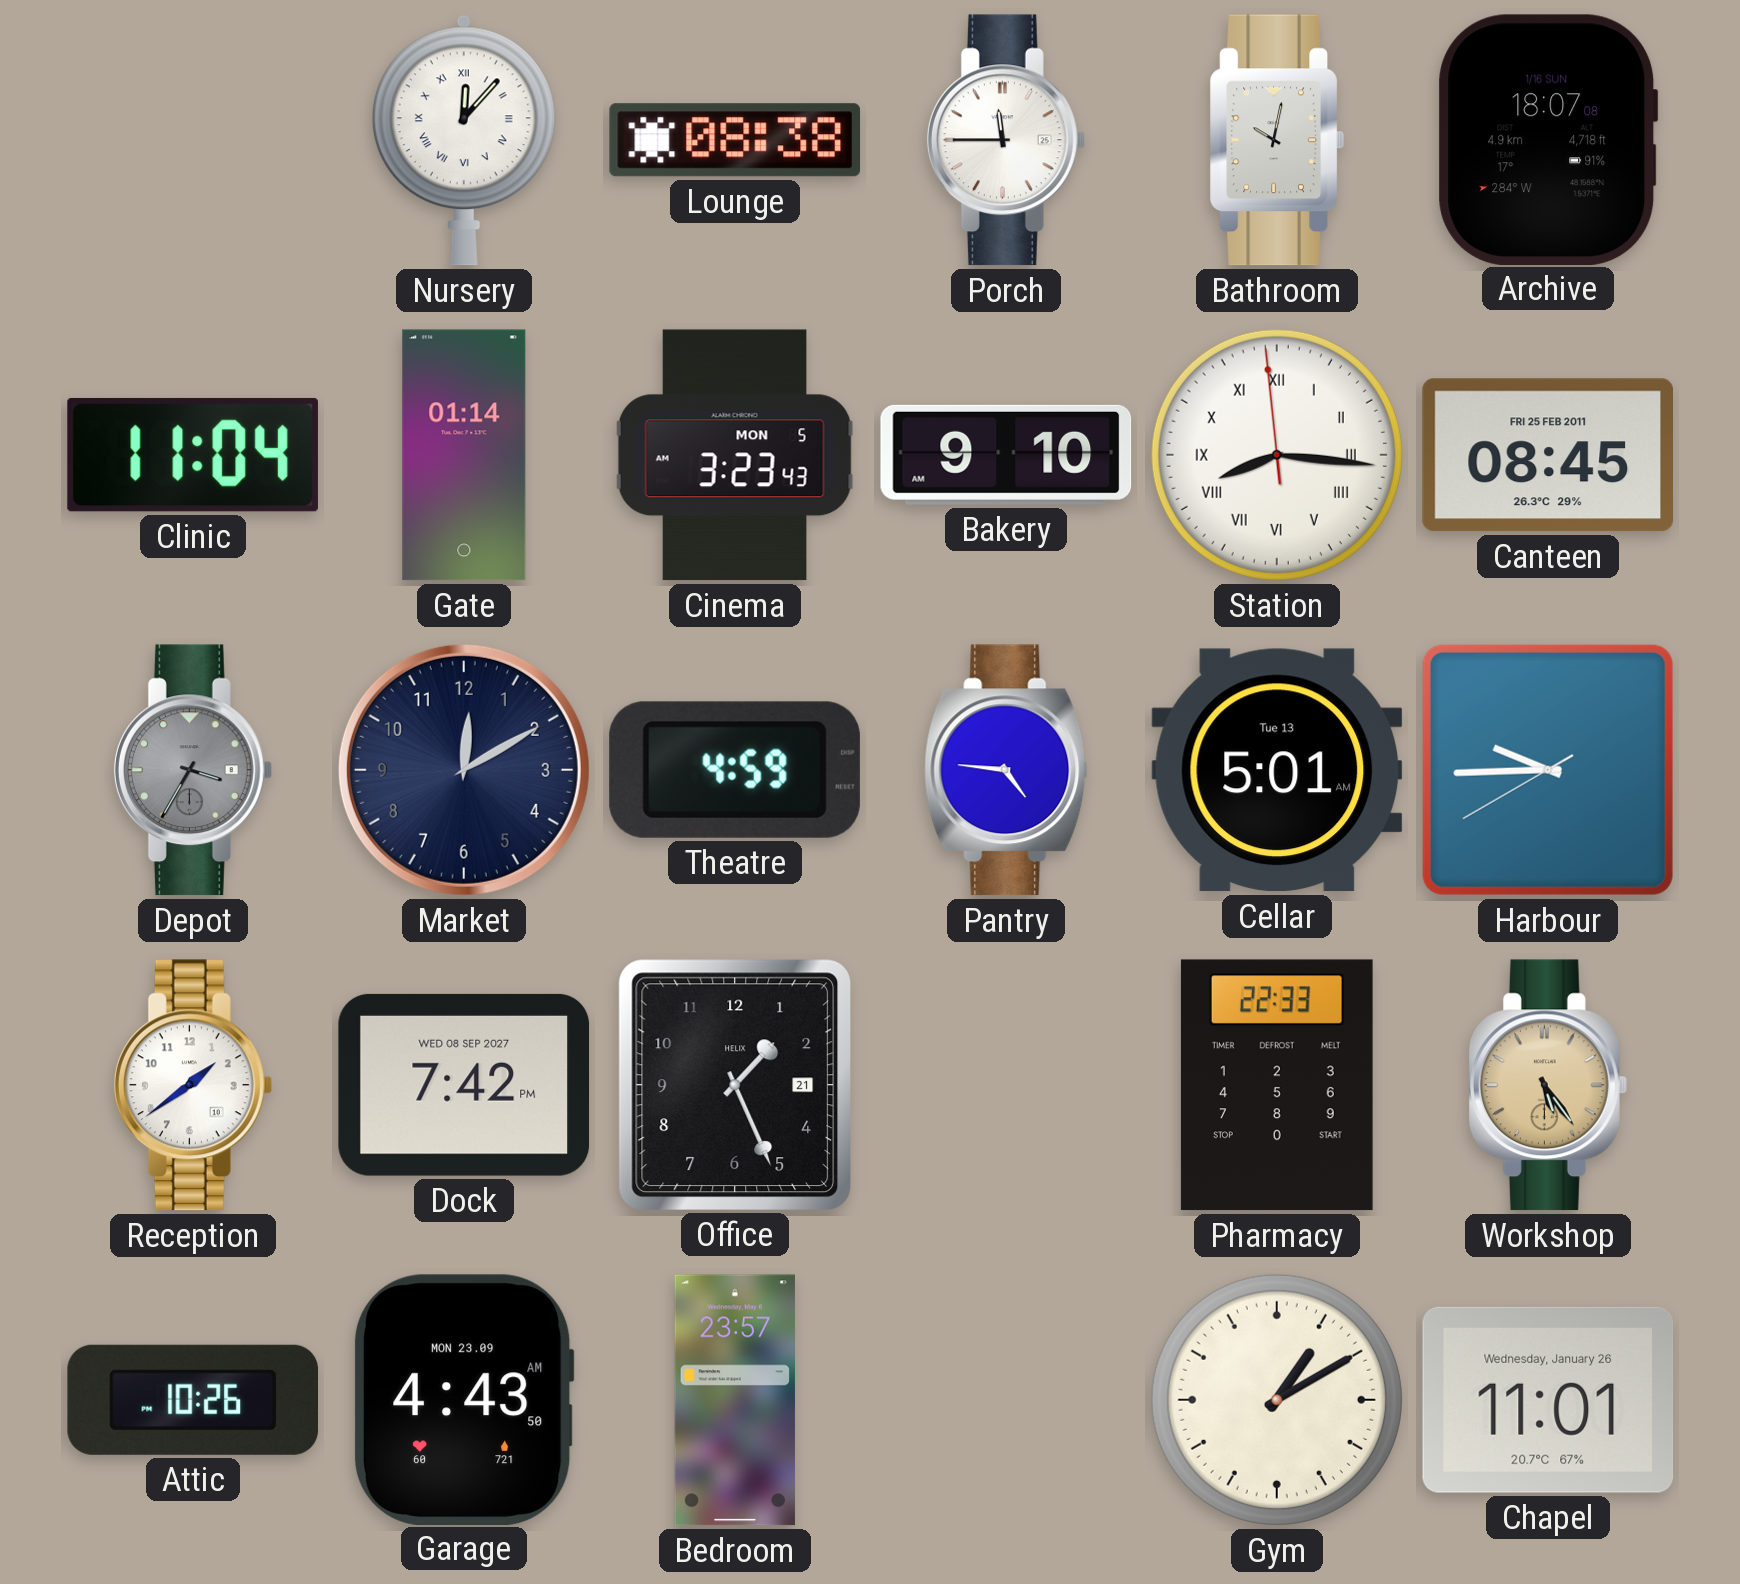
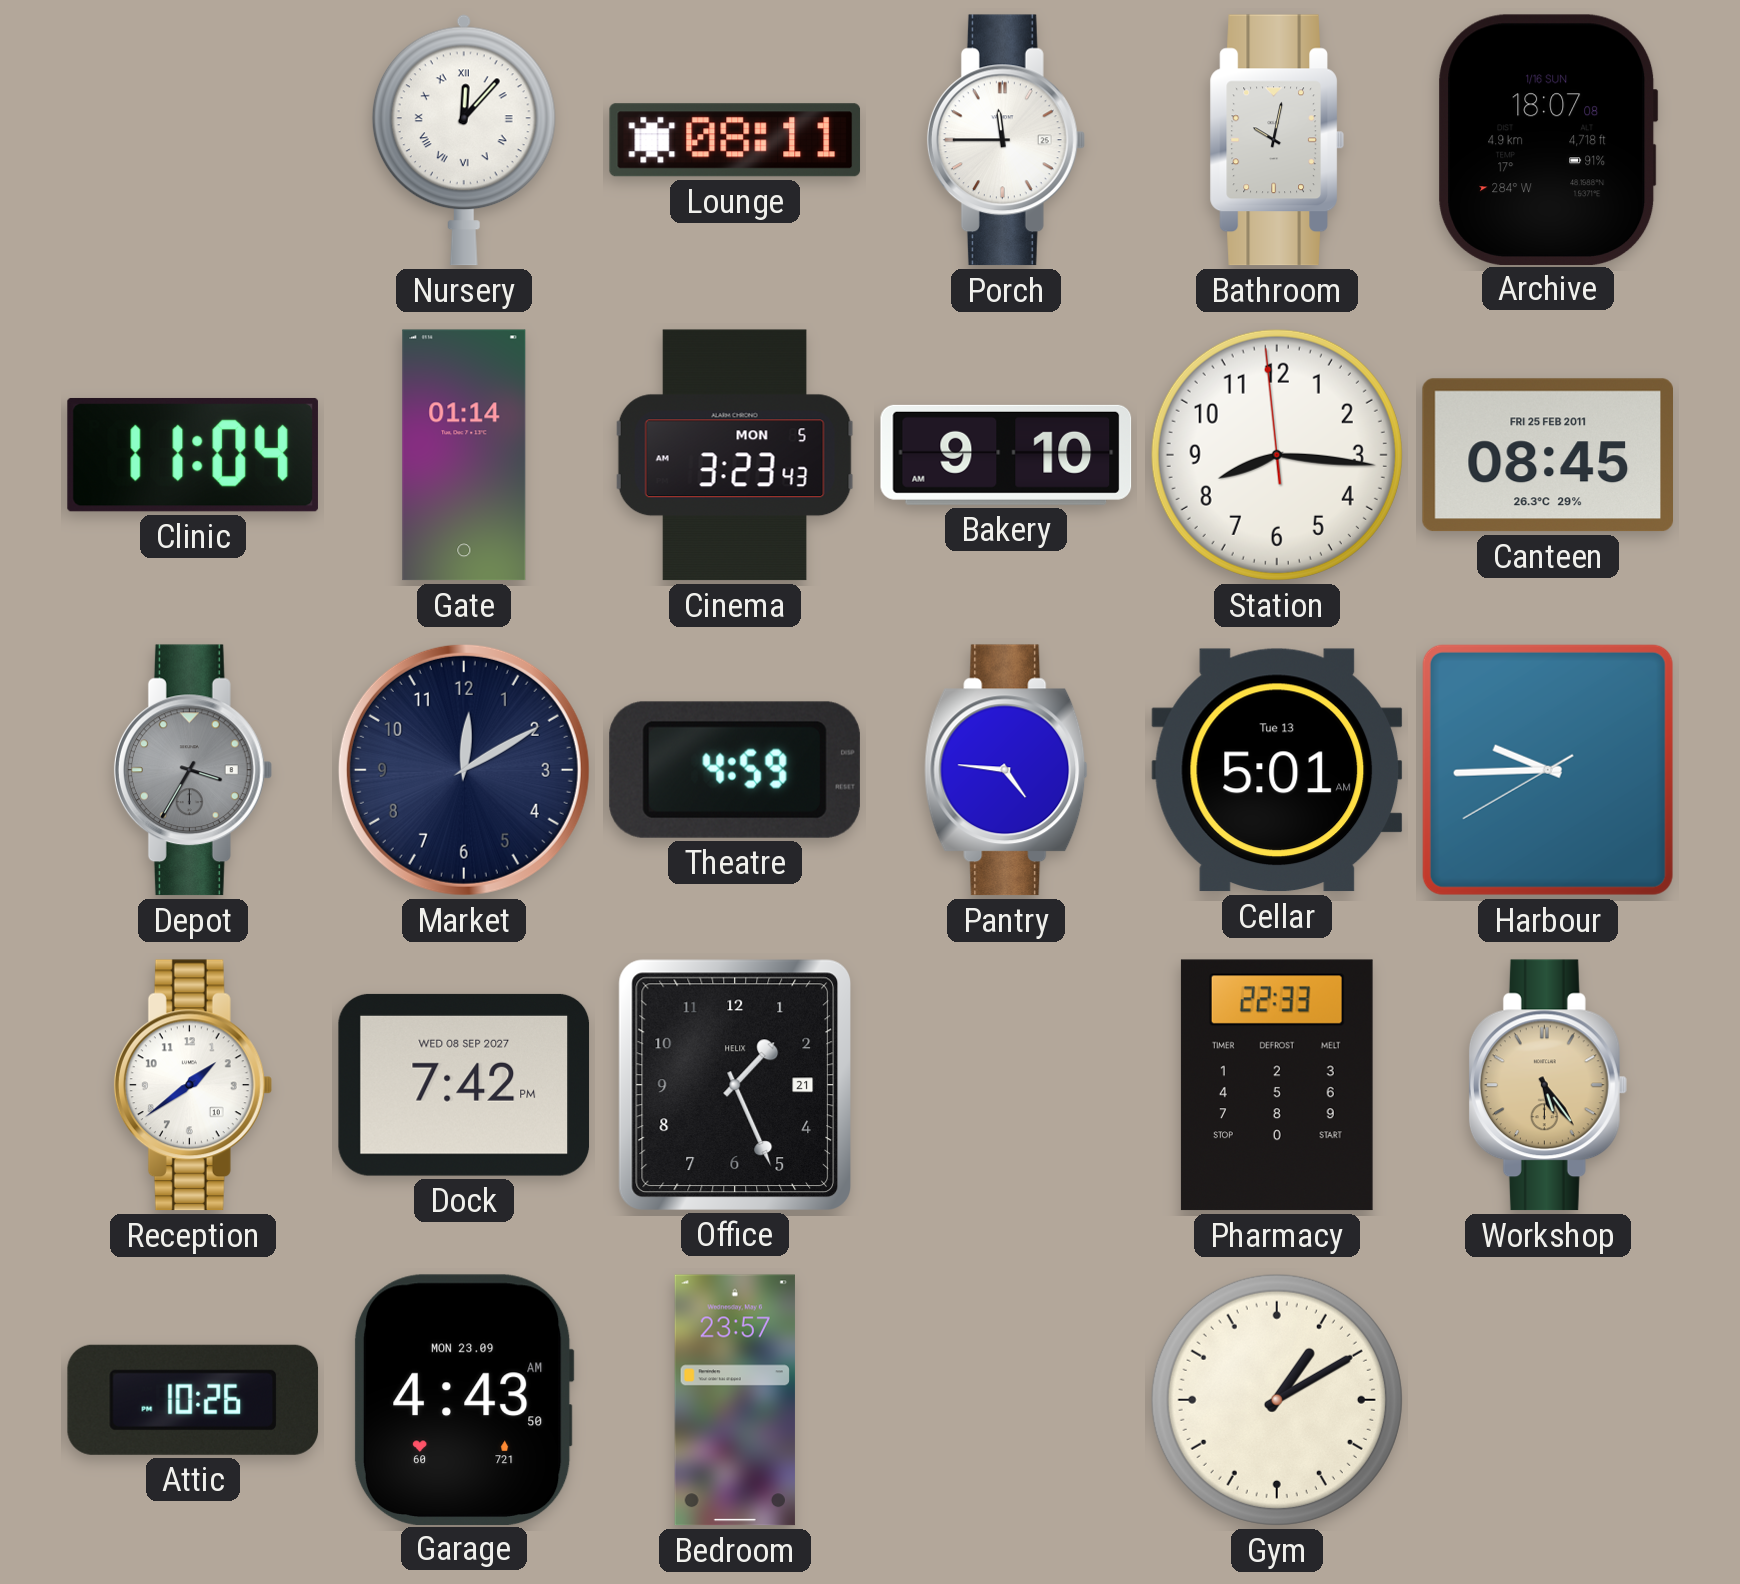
Lounge: 08:38 -> 08:11
Station numerals: Roman -> Arabic
Chapel: 11:01 -> none
